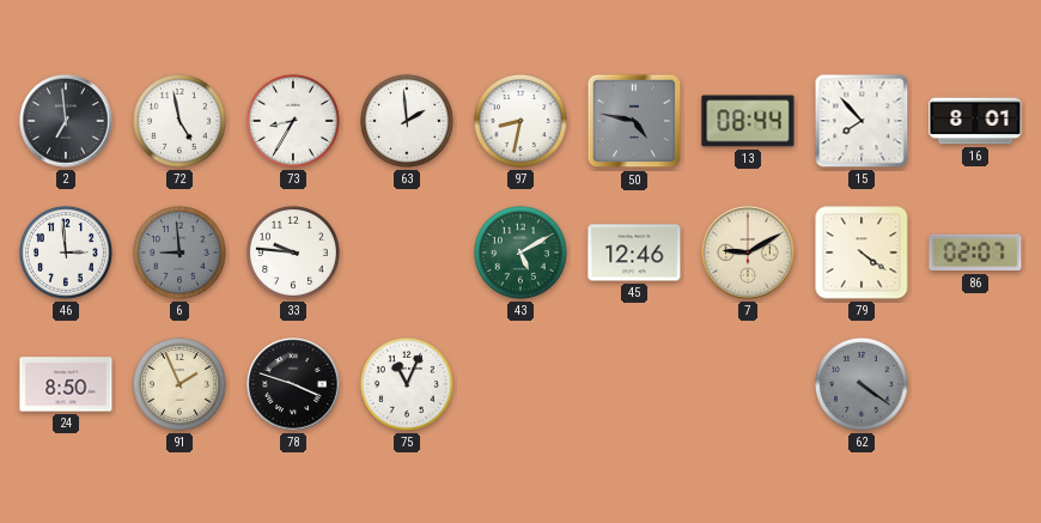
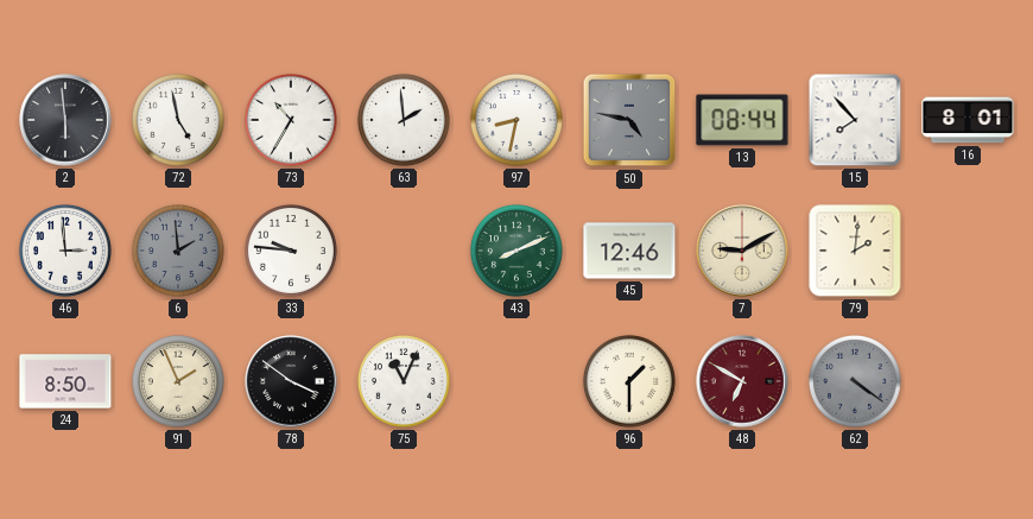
2: 6:59 -> 5:59
73: 8:35 -> 10:35
6: 8:59 -> 1:59
43: 5:10 -> 8:11
79: 4:21 -> 2:01
86: 02:07 -> none
78: 3:48 -> 3:51
96: none -> 1:30
48: none -> 6:50
